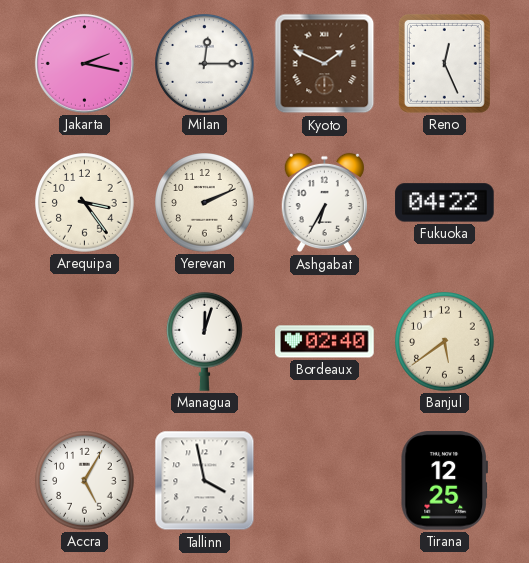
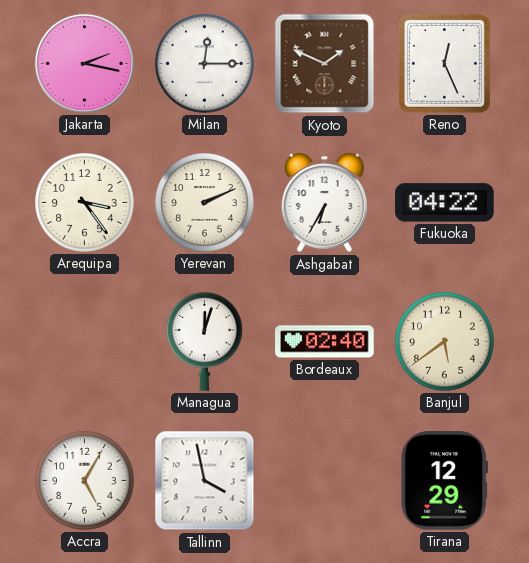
Tirana: 12:25 -> 12:29
